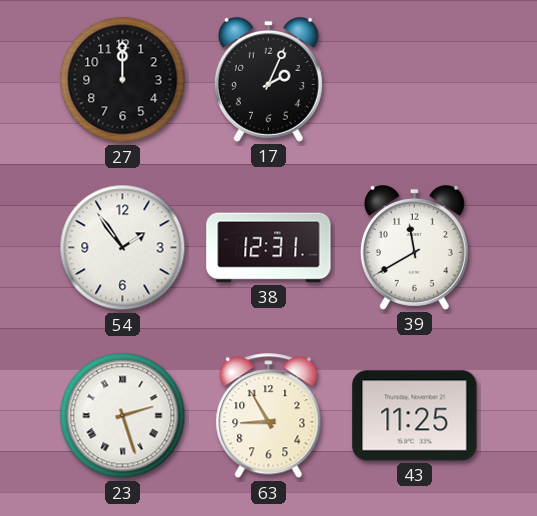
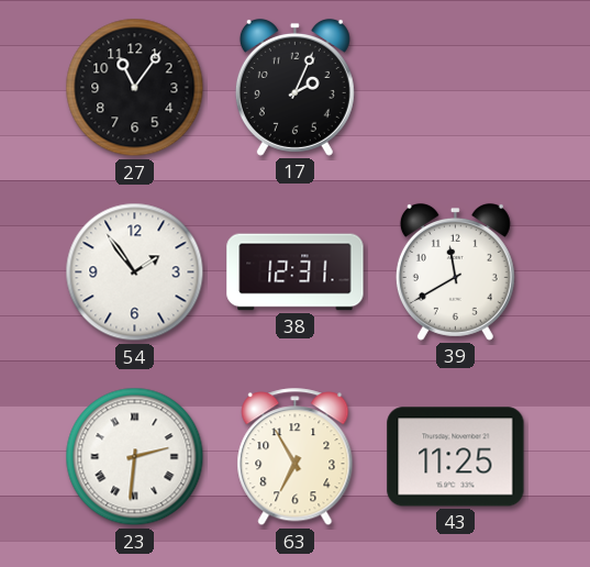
27: 12:00 -> 11:06
23: 2:27 -> 2:31
63: 8:55 -> 6:55
